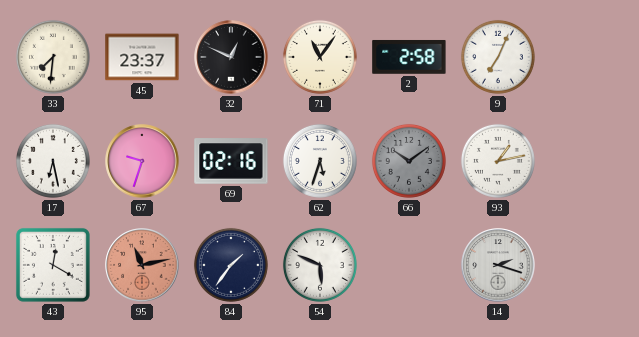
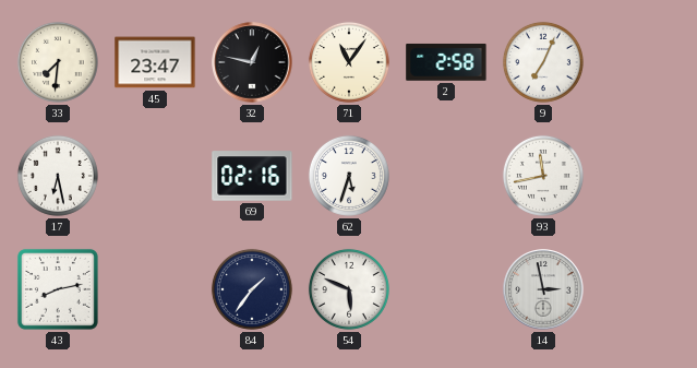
45: 23:37 -> 23:47
32: 12:49 -> 12:47
67: 9:33 -> none
66: 10:09 -> none
93: 1:13 -> 11:43
43: 12:20 -> 8:13
95: 11:13 -> none
14: 2:18 -> 2:58
